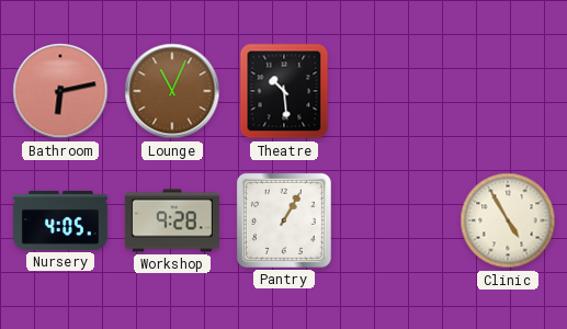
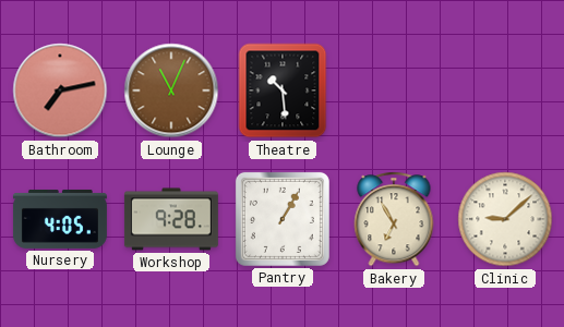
Bathroom: 6:13 -> 7:13
Bakery: none -> 6:55
Clinic: 4:55 -> 9:08
